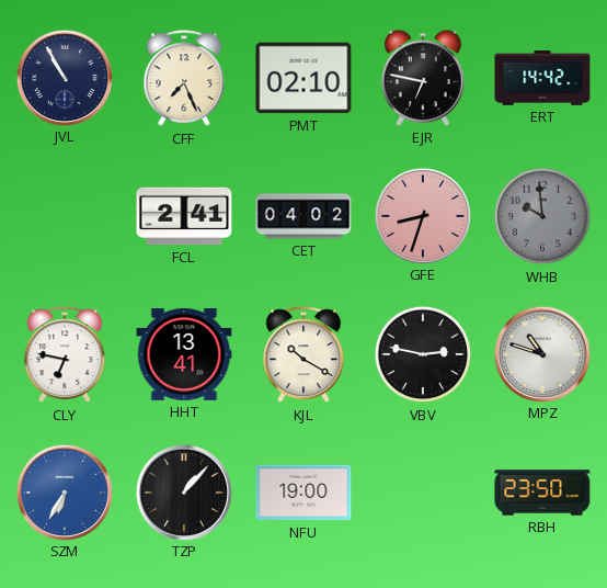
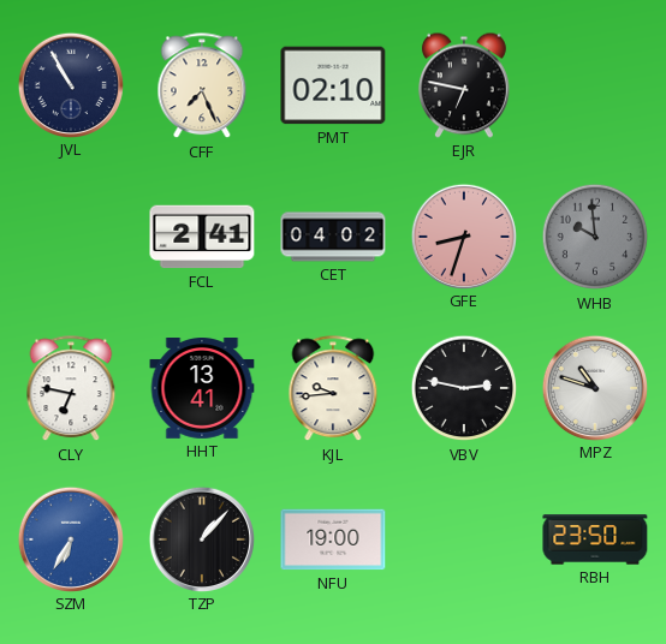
ERT: 14:42 -> none
KJL: 10:20 -> 9:44
